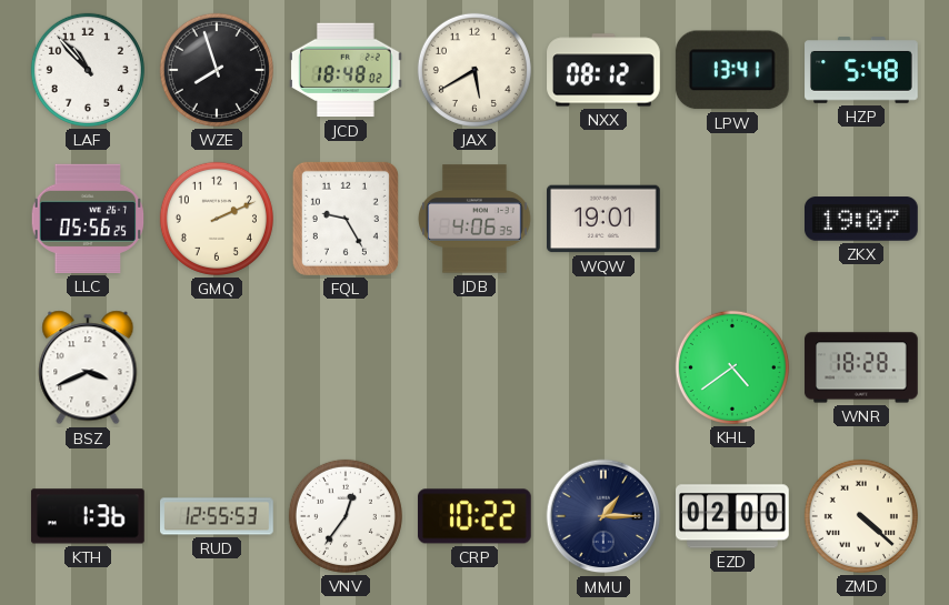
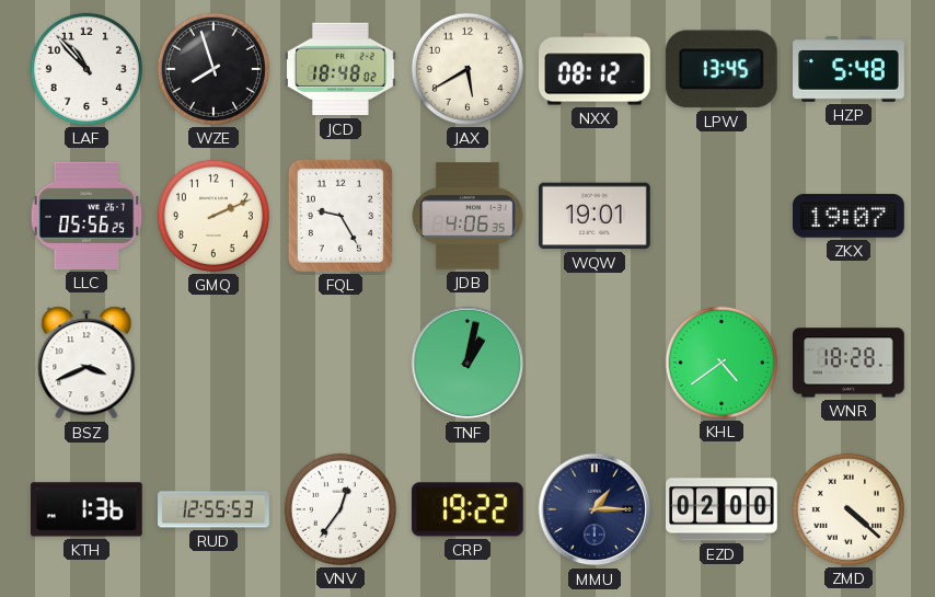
LPW: 13:41 -> 13:45
TNF: none -> 1:02
CRP: 10:22 -> 19:22
